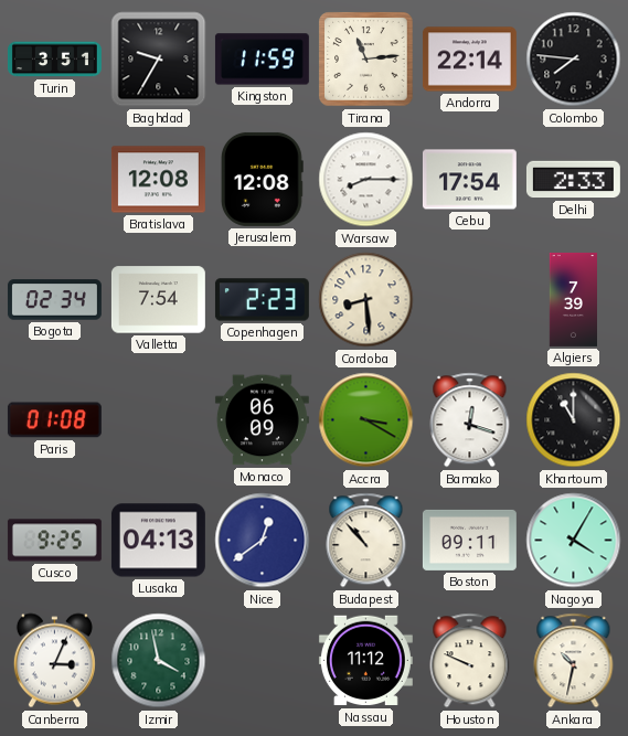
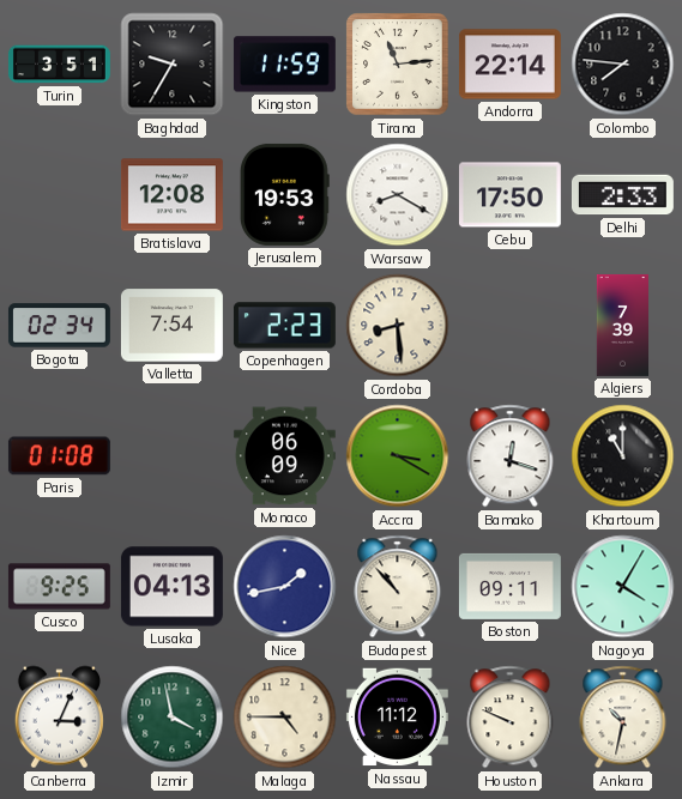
Jerusalem: 12:08 -> 19:53
Warsaw: 8:15 -> 8:20
Cebu: 17:54 -> 17:50
Nice: 12:39 -> 1:43
Malaga: none -> 4:45
